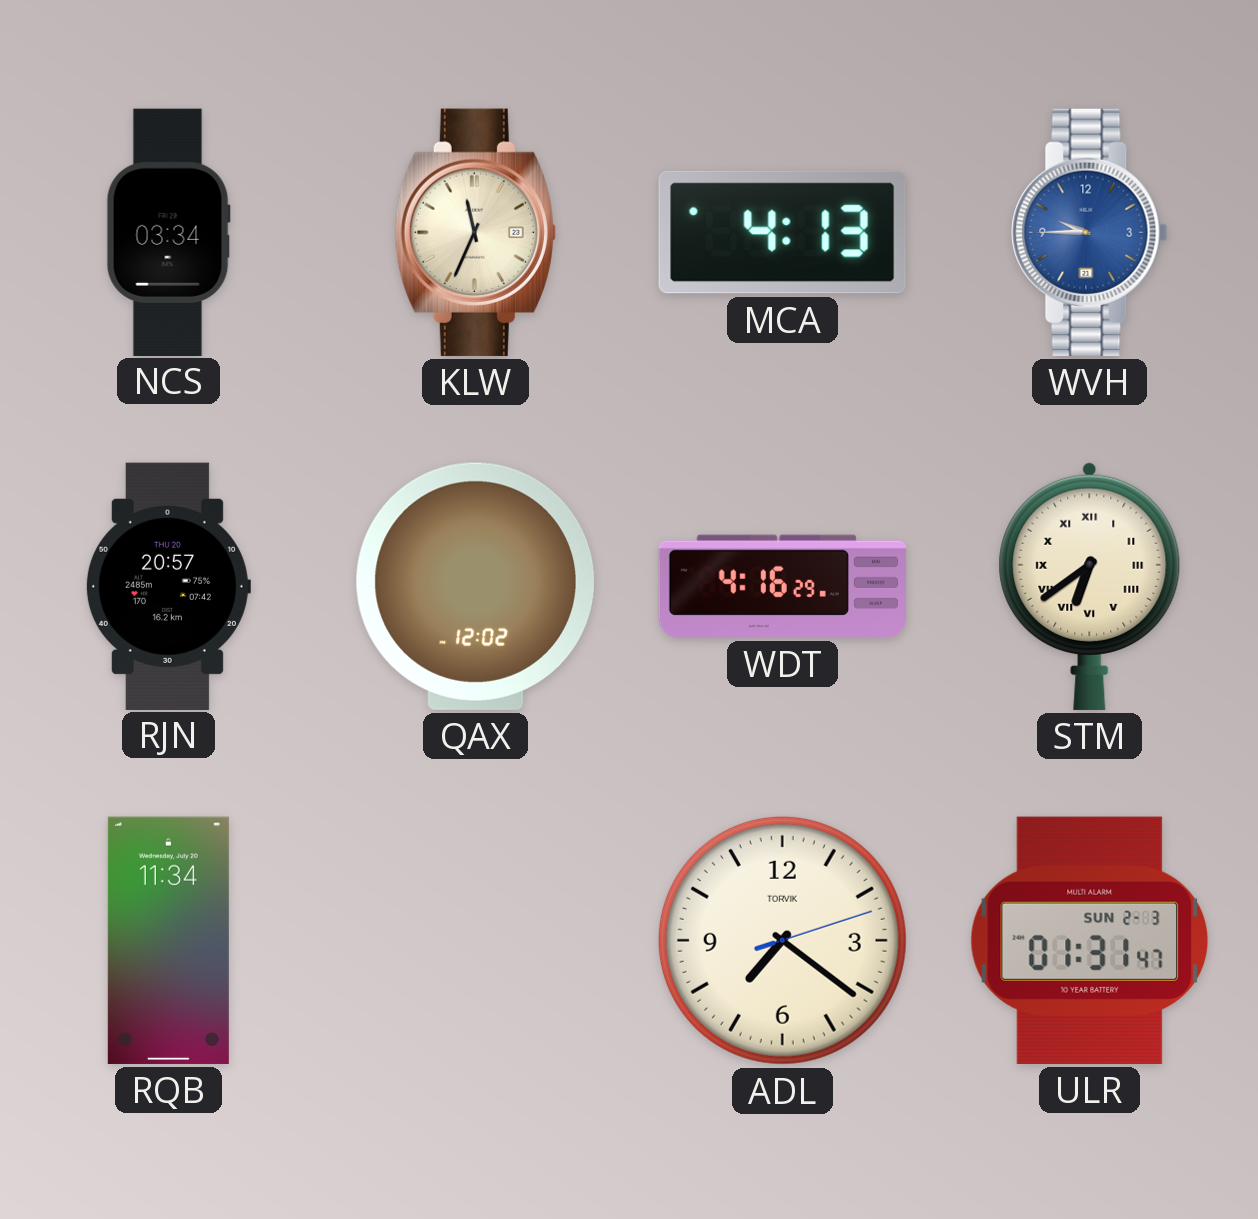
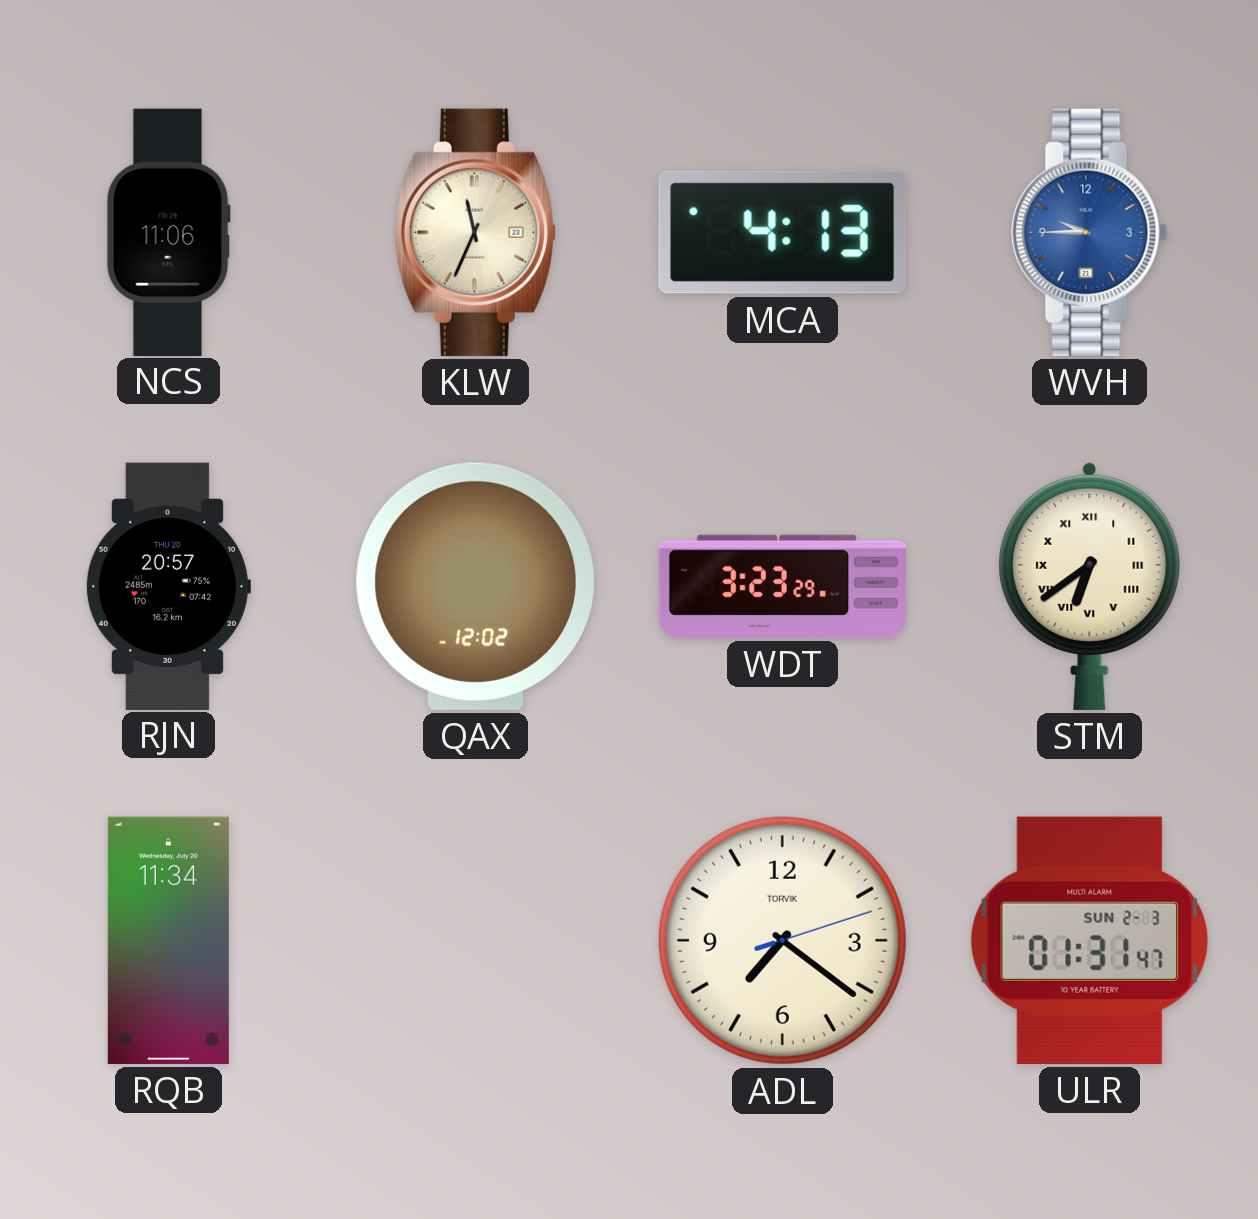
NCS: 03:34 -> 11:06
WDT: 4:16 -> 3:23
